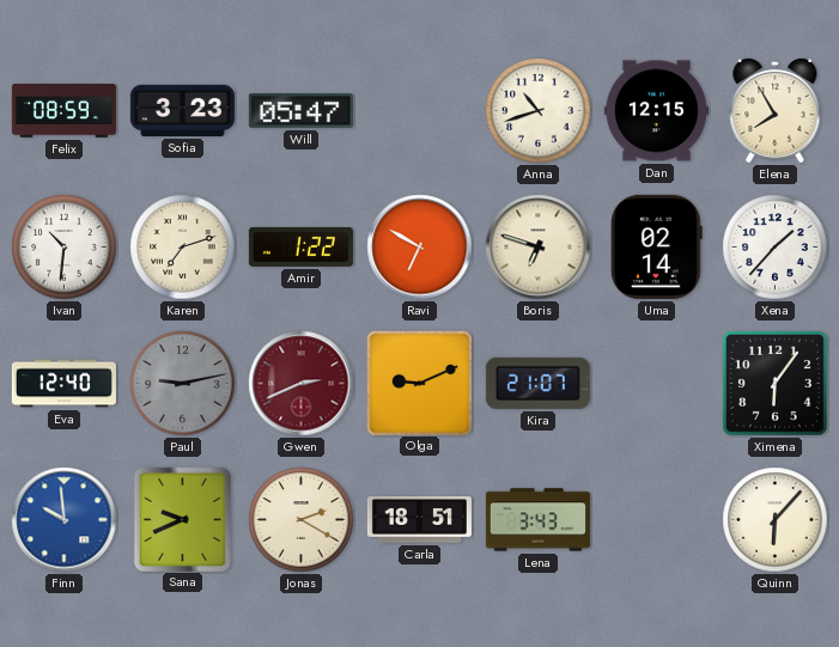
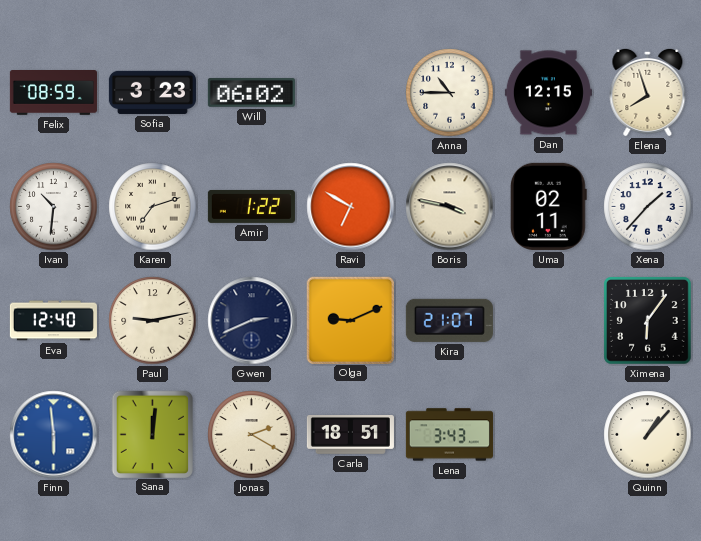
Will: 05:47 -> 06:02
Anna: 10:42 -> 10:45
Elena: 7:55 -> 7:57
Boris: 6:48 -> 3:47
Uma: 02:14 -> 02:11
Paul dial: grey -> cream
Gwen dial: burgundy -> navy
Finn: 9:59 -> 5:59
Sana: 9:41 -> 12:01
Quinn: 6:07 -> 1:07
